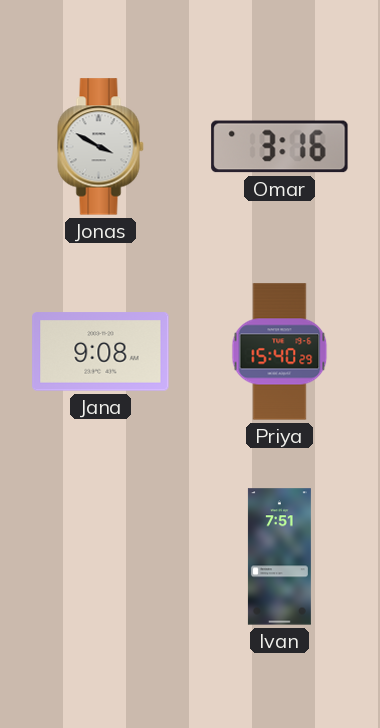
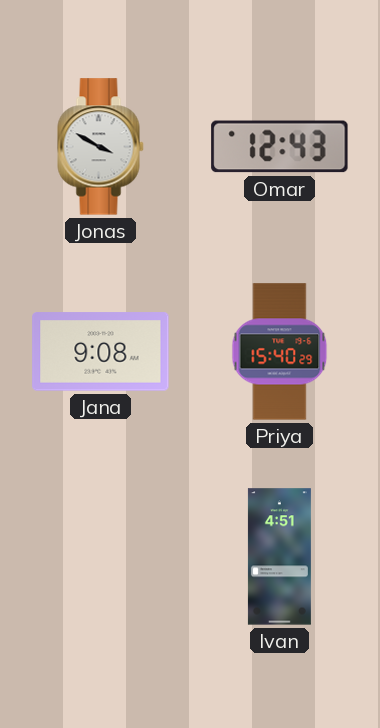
Omar: 3:16 -> 12:43
Ivan: 7:51 -> 4:51
